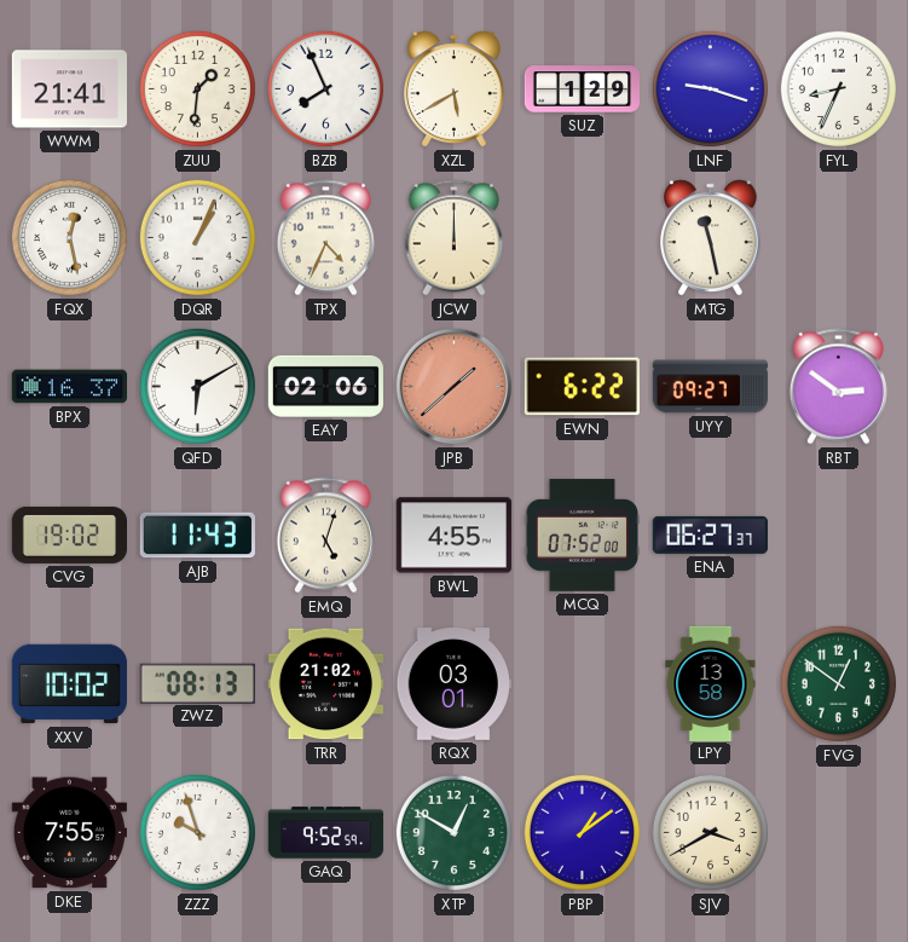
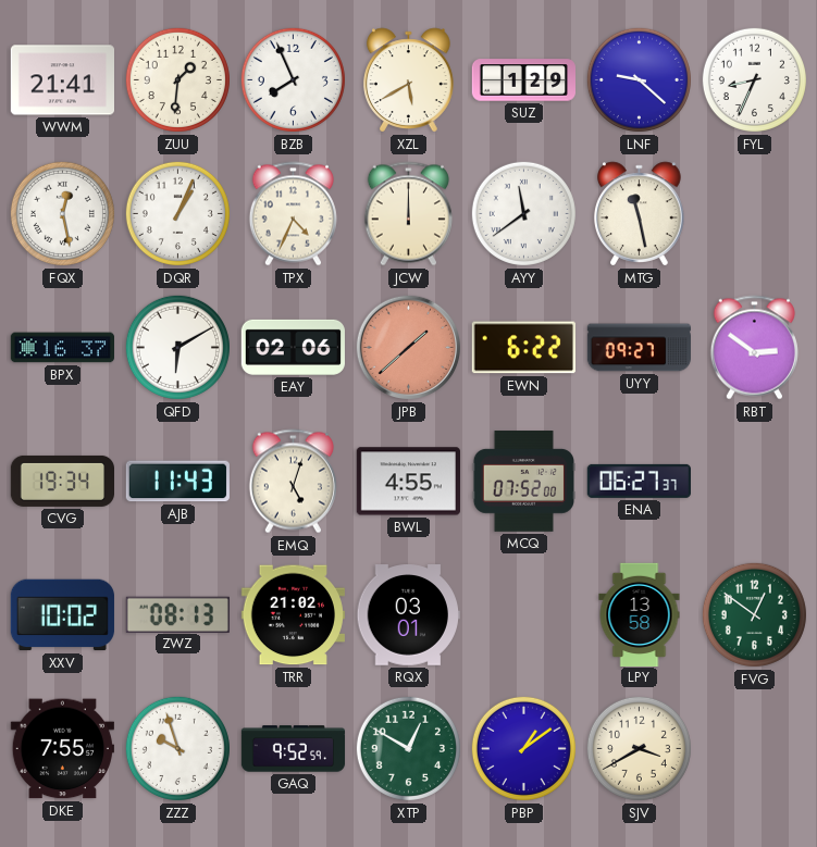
LNF: 9:18 -> 9:22
AYY: none -> 11:39
CVG: 19:02 -> 19:34
